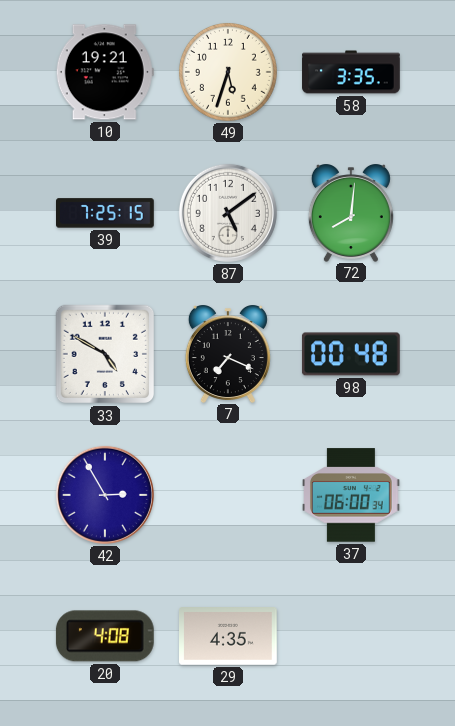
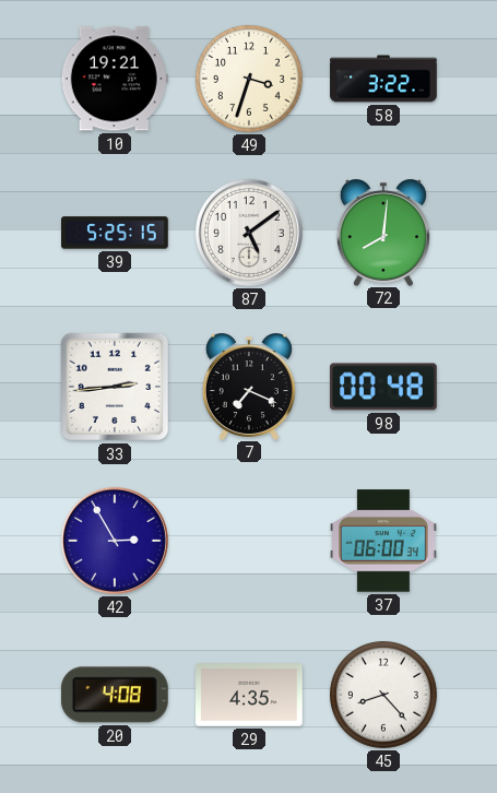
49: 5:33 -> 3:33
58: 3:35 -> 3:22
39: 7:25 -> 5:25
33: 4:50 -> 2:44
45: none -> 8:23
